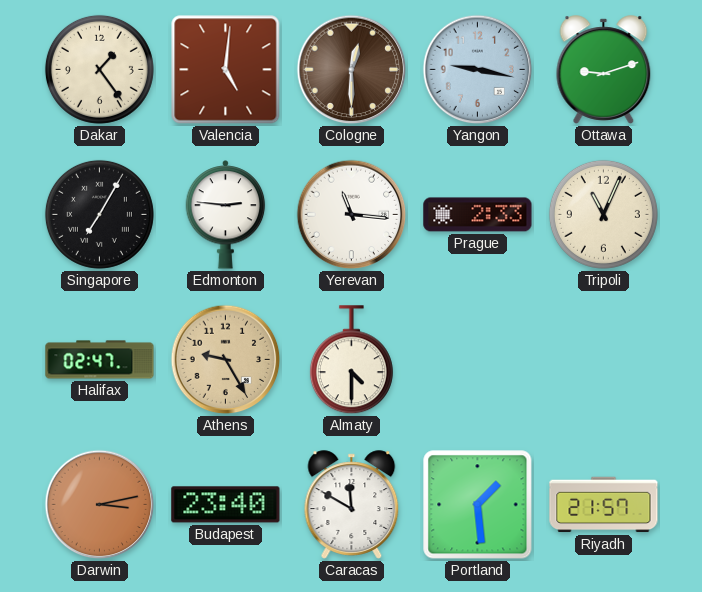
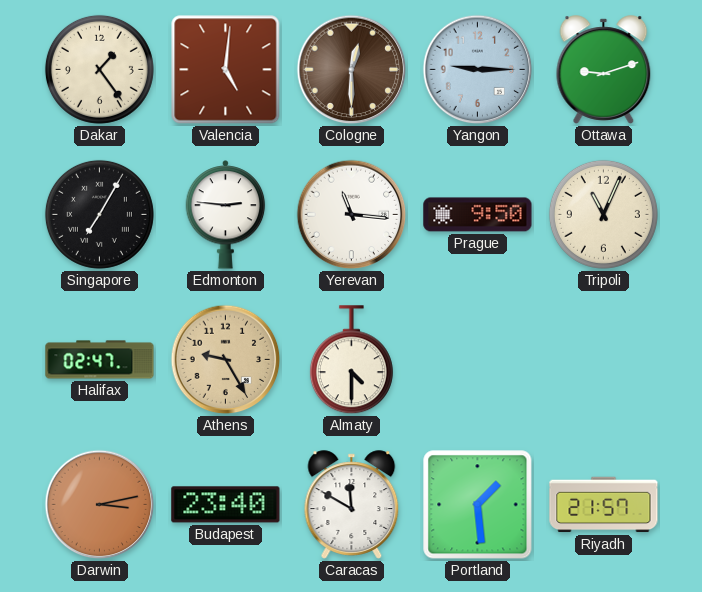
Yangon: 9:17 -> 9:15
Prague: 2:33 -> 9:50
